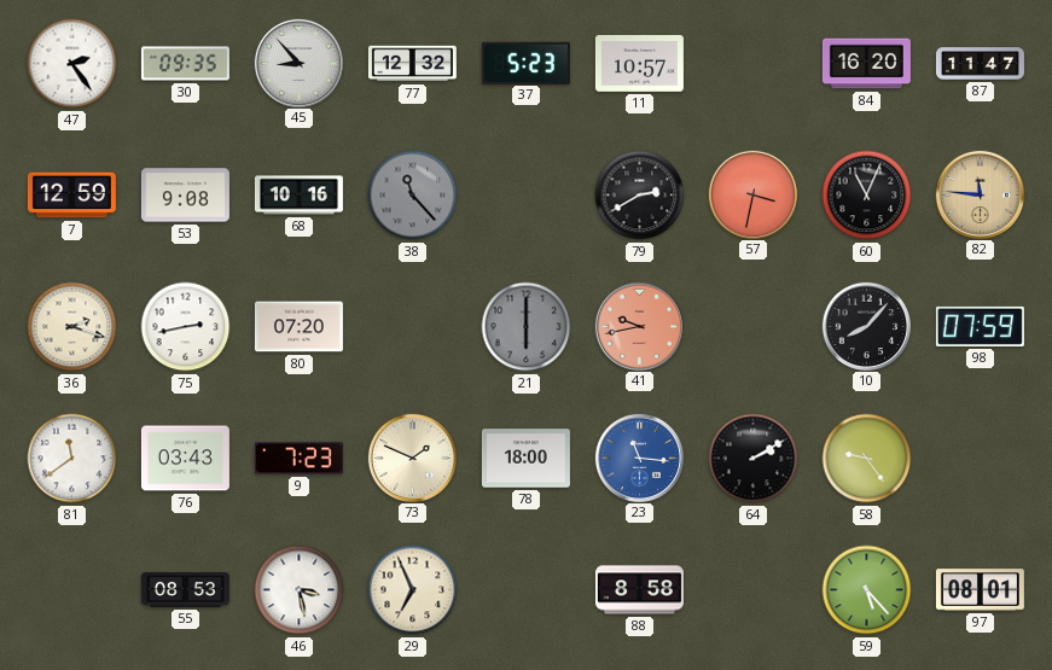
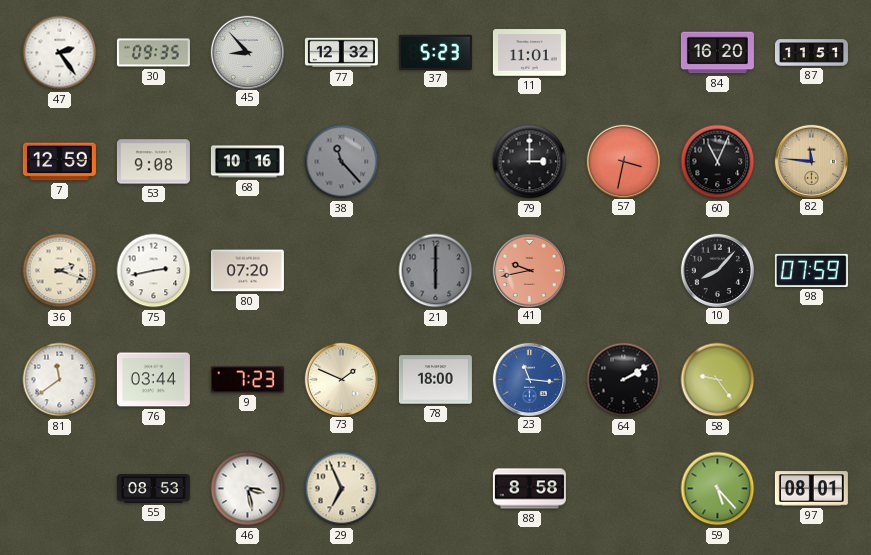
11: 10:57 -> 11:01
87: 11:47 -> 11:51
79: 2:40 -> 3:00
76: 03:43 -> 03:44
